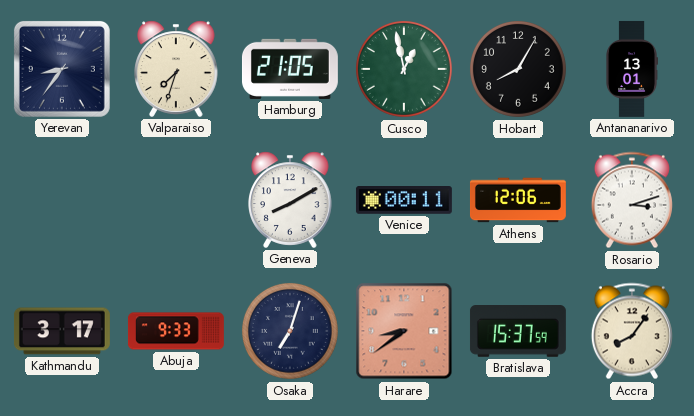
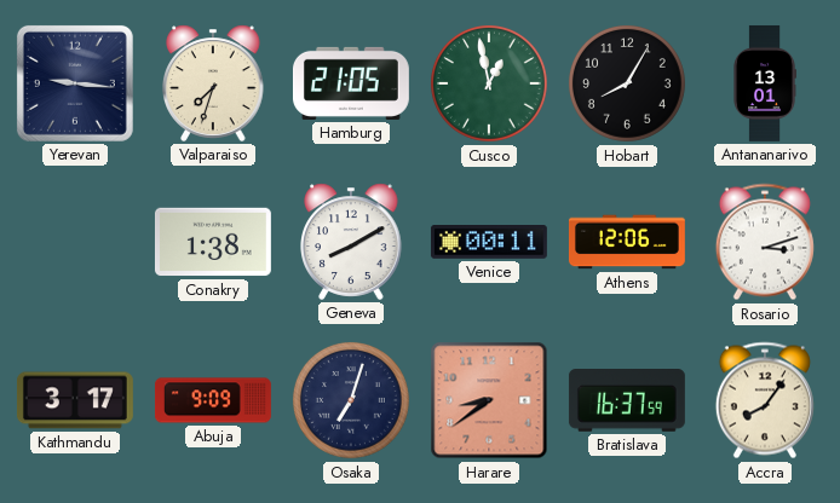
Yerevan: 8:36 -> 9:16
Conakry: none -> 1:38
Abuja: 9:33 -> 9:09
Bratislava: 15:37 -> 16:37
